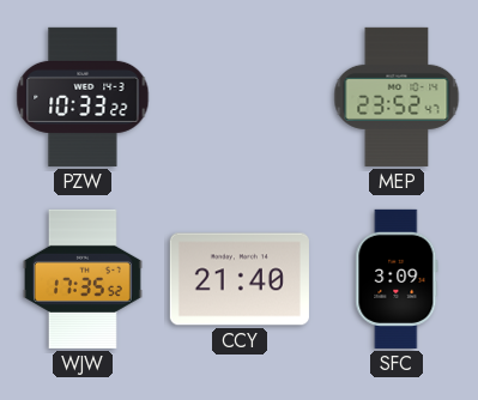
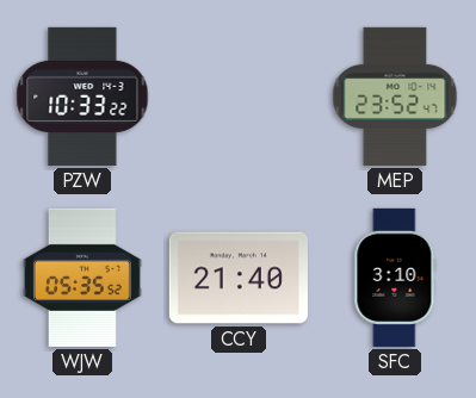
WJW: 17:35 -> 05:35
SFC: 3:09 -> 3:10
